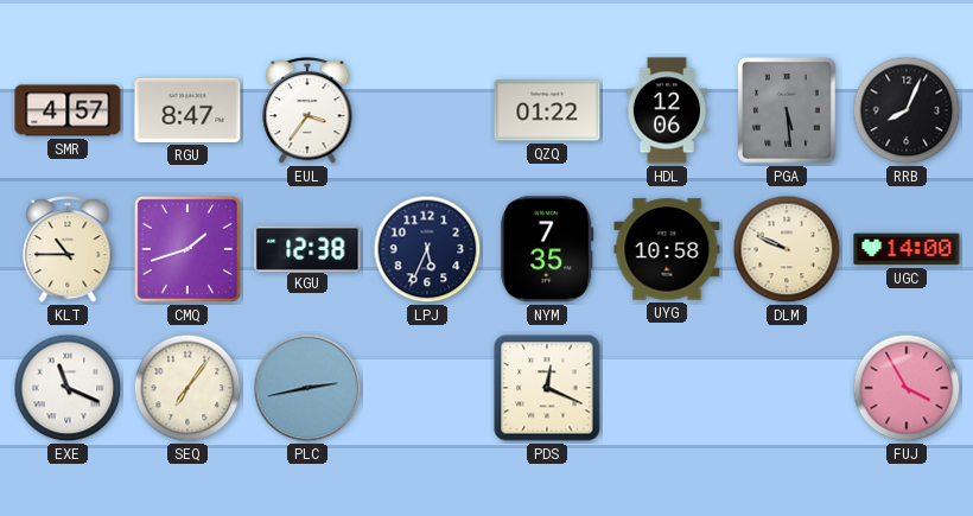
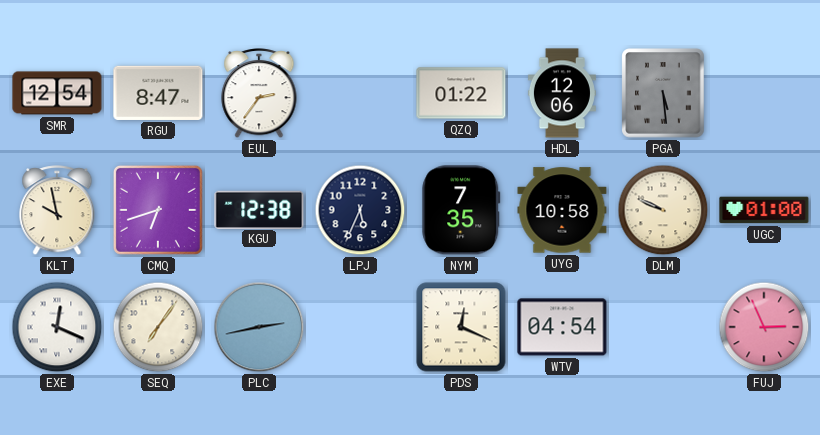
SMR: 4:57 -> 12:54
EUL: 3:36 -> 2:36
RRB: 8:04 -> none
KLT: 10:45 -> 9:58
CMQ: 1:42 -> 6:42
UGC: 14:00 -> 01:00
EXE: 11:19 -> 12:19
WTV: none -> 04:54
FUJ: 3:55 -> 2:56
